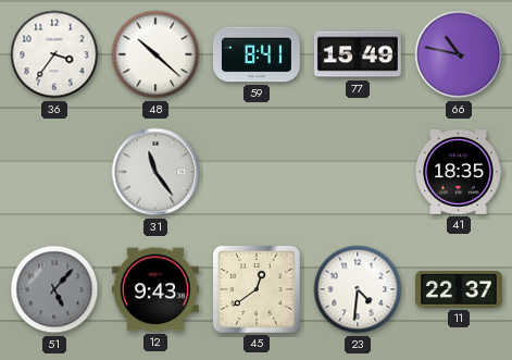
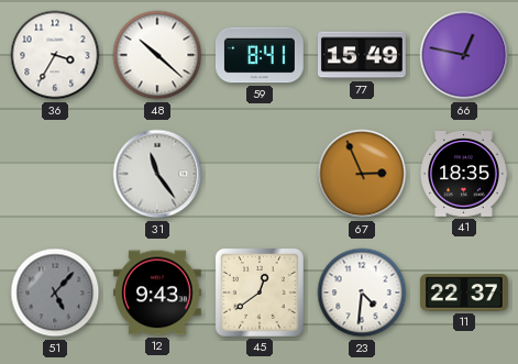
36: 3:36 -> 3:35
66: 10:47 -> 12:47
67: none -> 2:56
